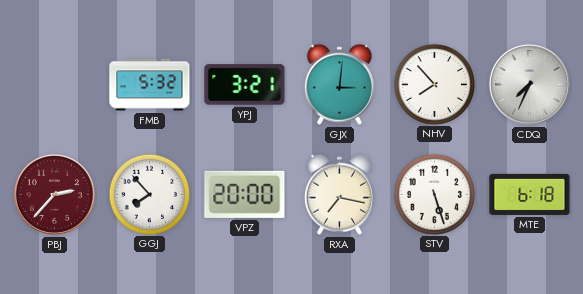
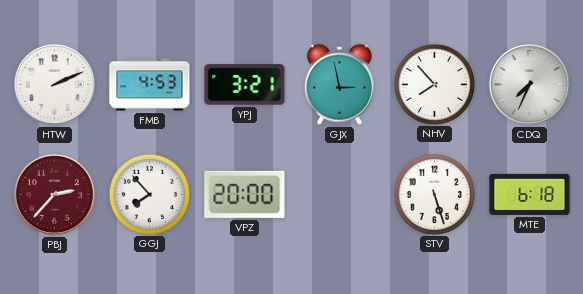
HTW: none -> 2:11
FMB: 5:32 -> 4:53
GJX: 3:01 -> 2:58
RXA: 7:17 -> none
